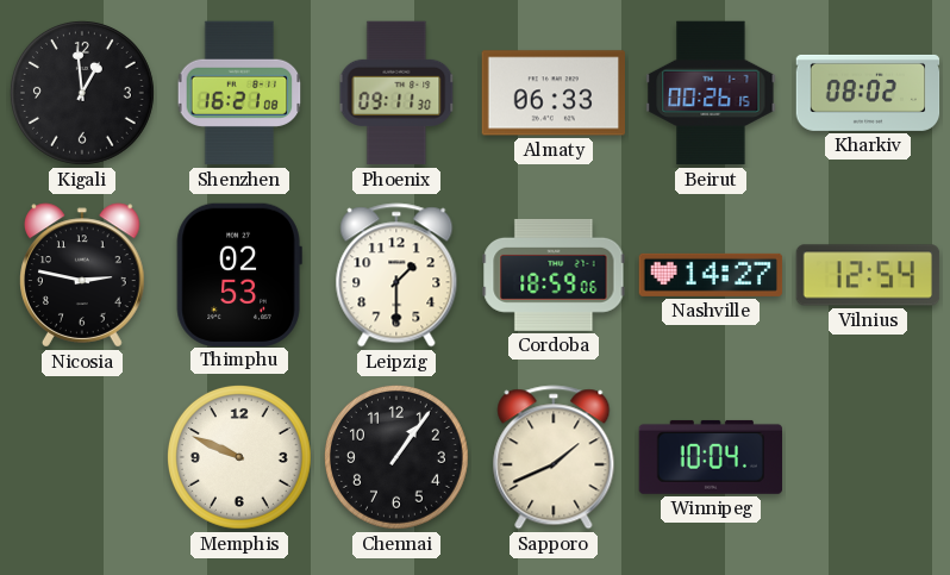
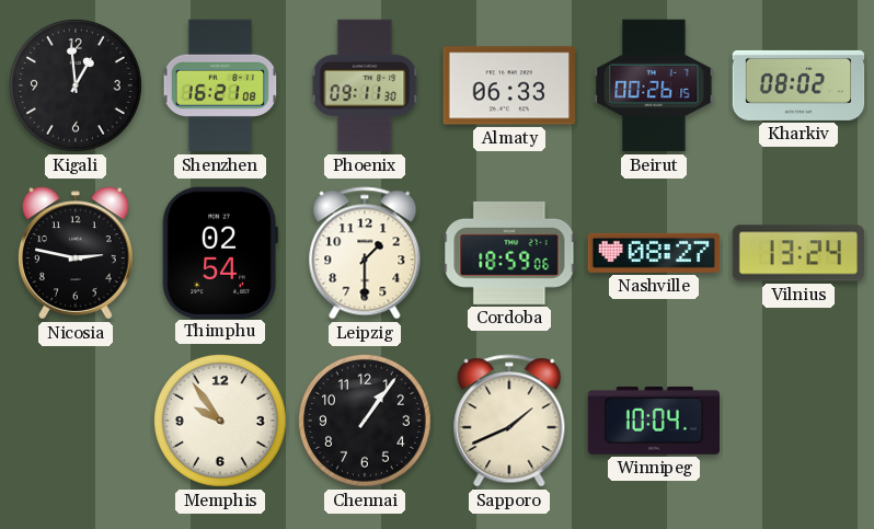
Thimphu: 02:53 -> 02:54
Nashville: 14:27 -> 08:27
Vilnius: 12:54 -> 13:24
Memphis: 9:49 -> 9:54
